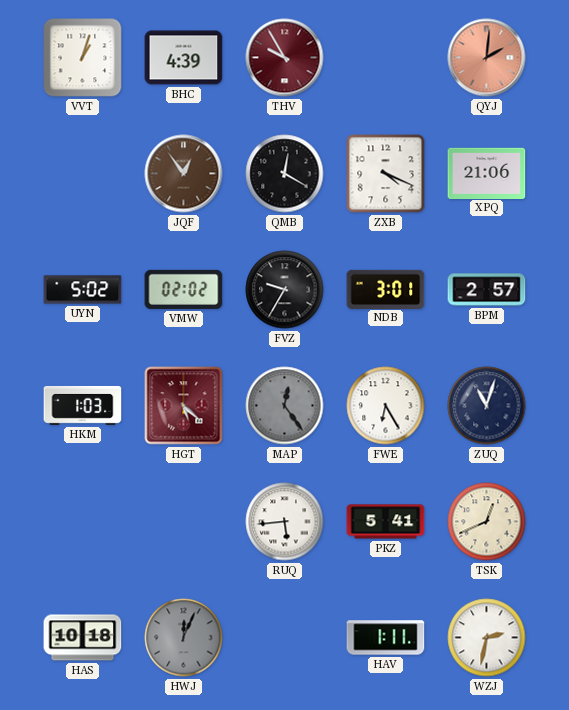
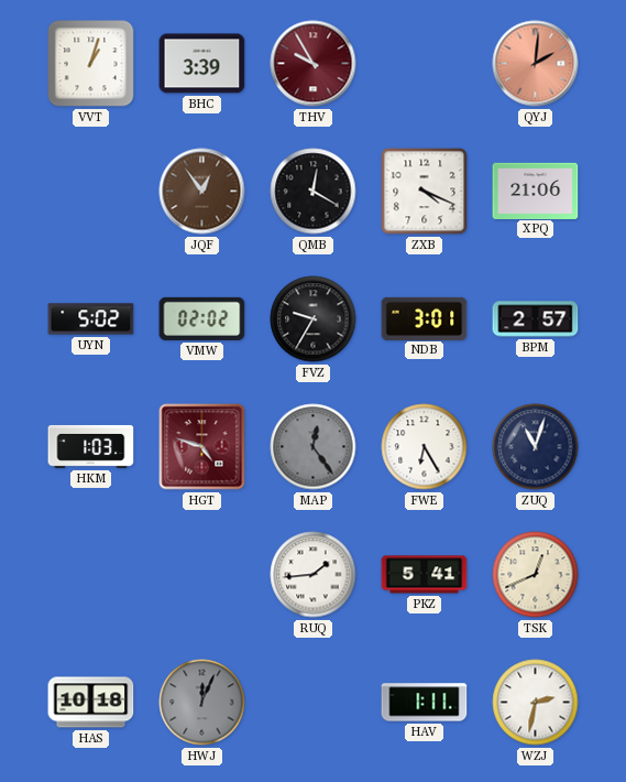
BHC: 4:39 -> 3:39
HGT: 5:22 -> 4:48
RUQ: 5:44 -> 1:44
